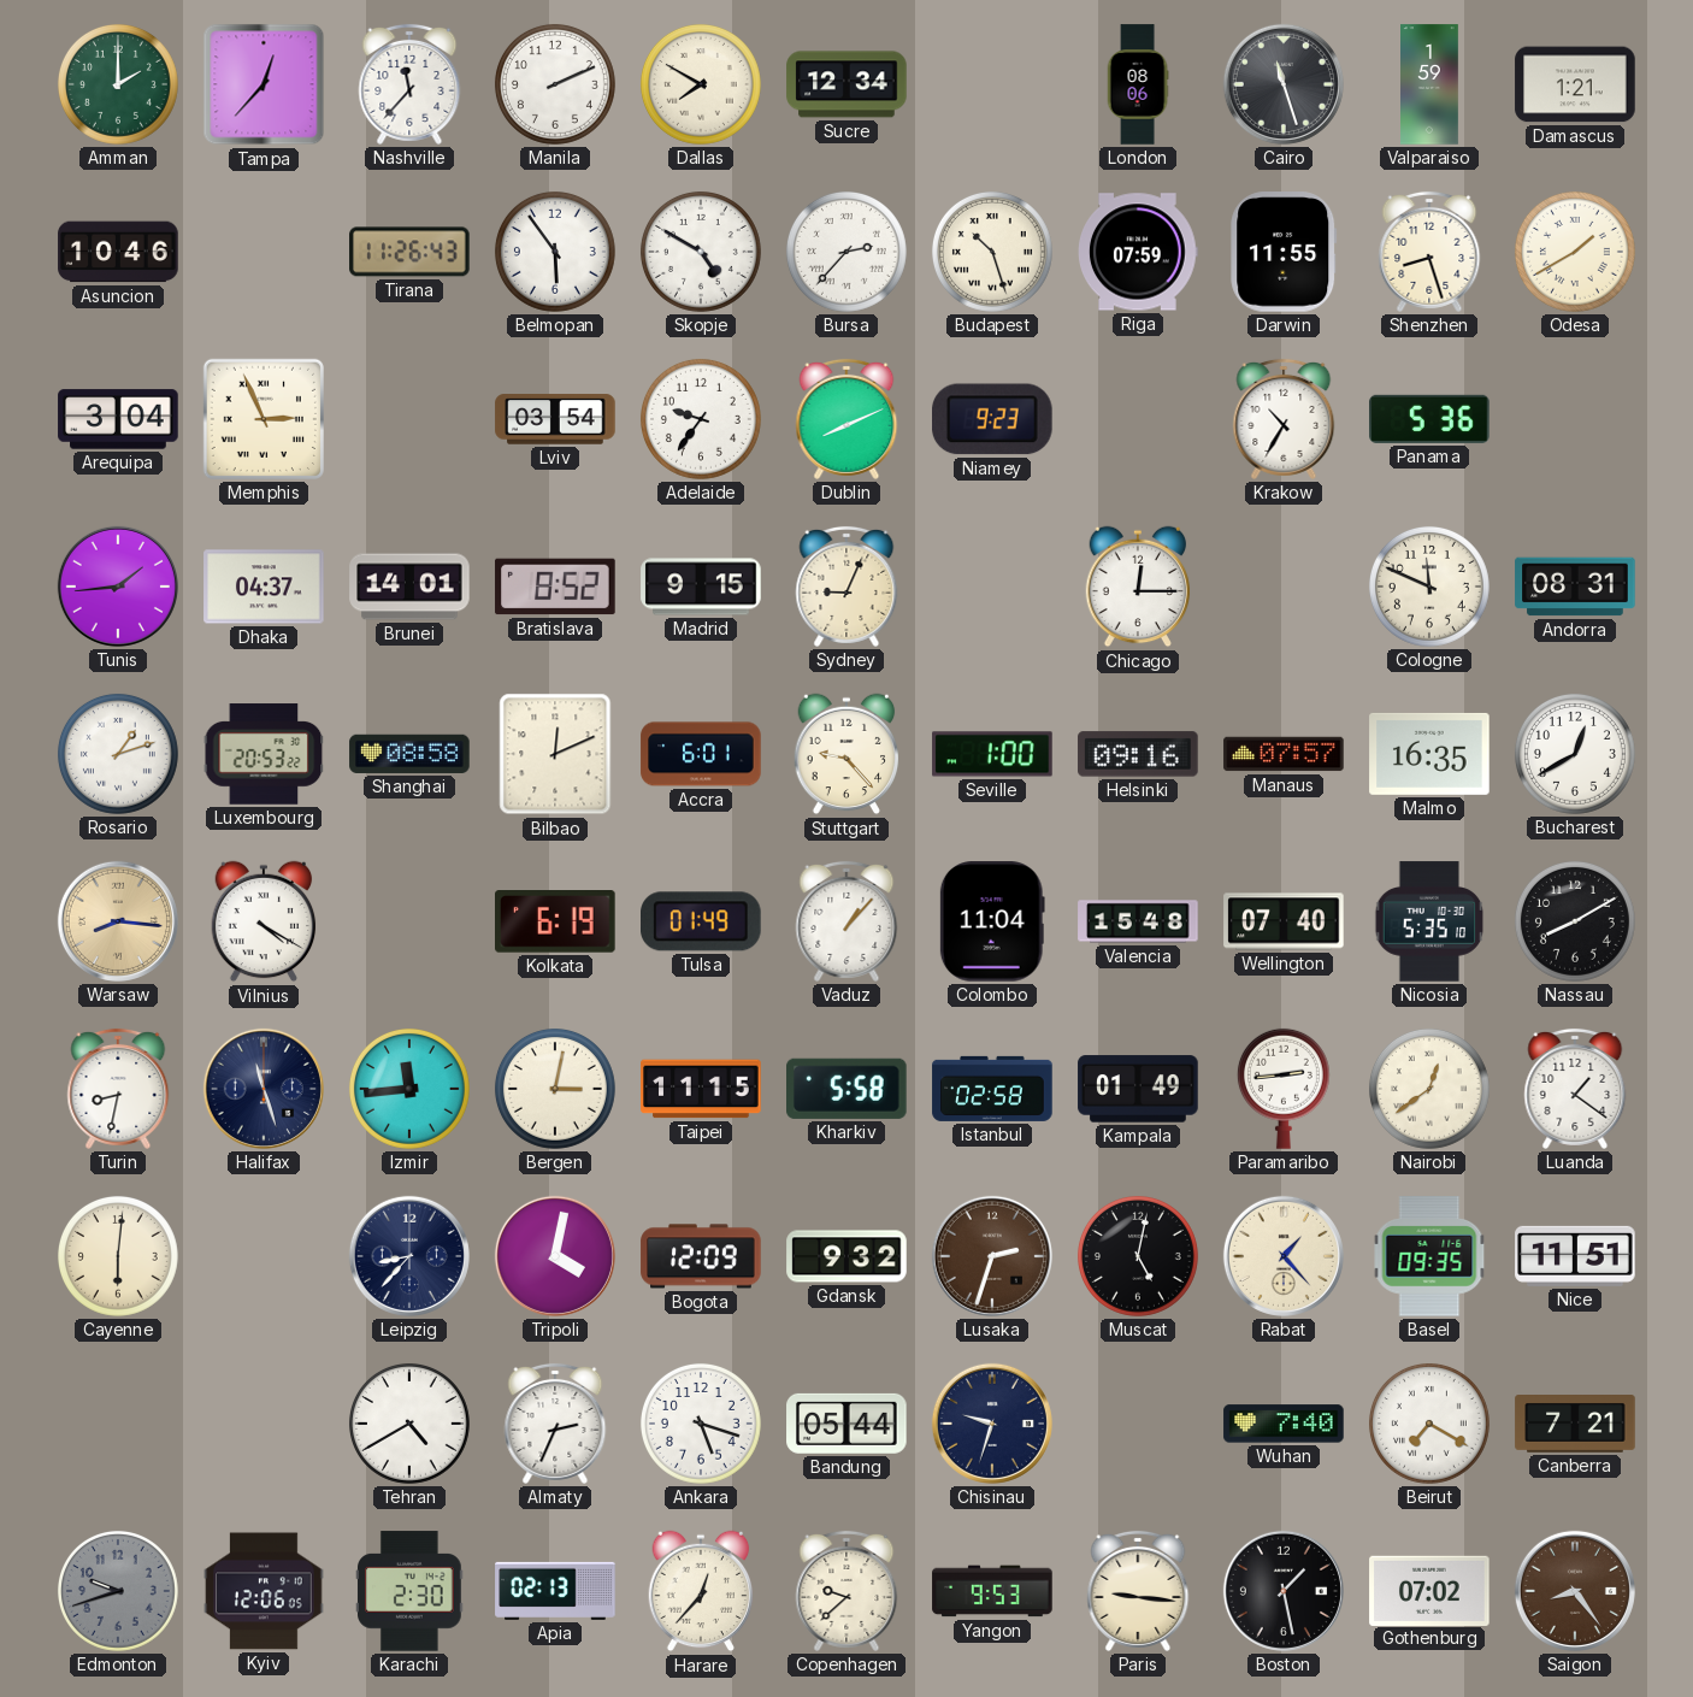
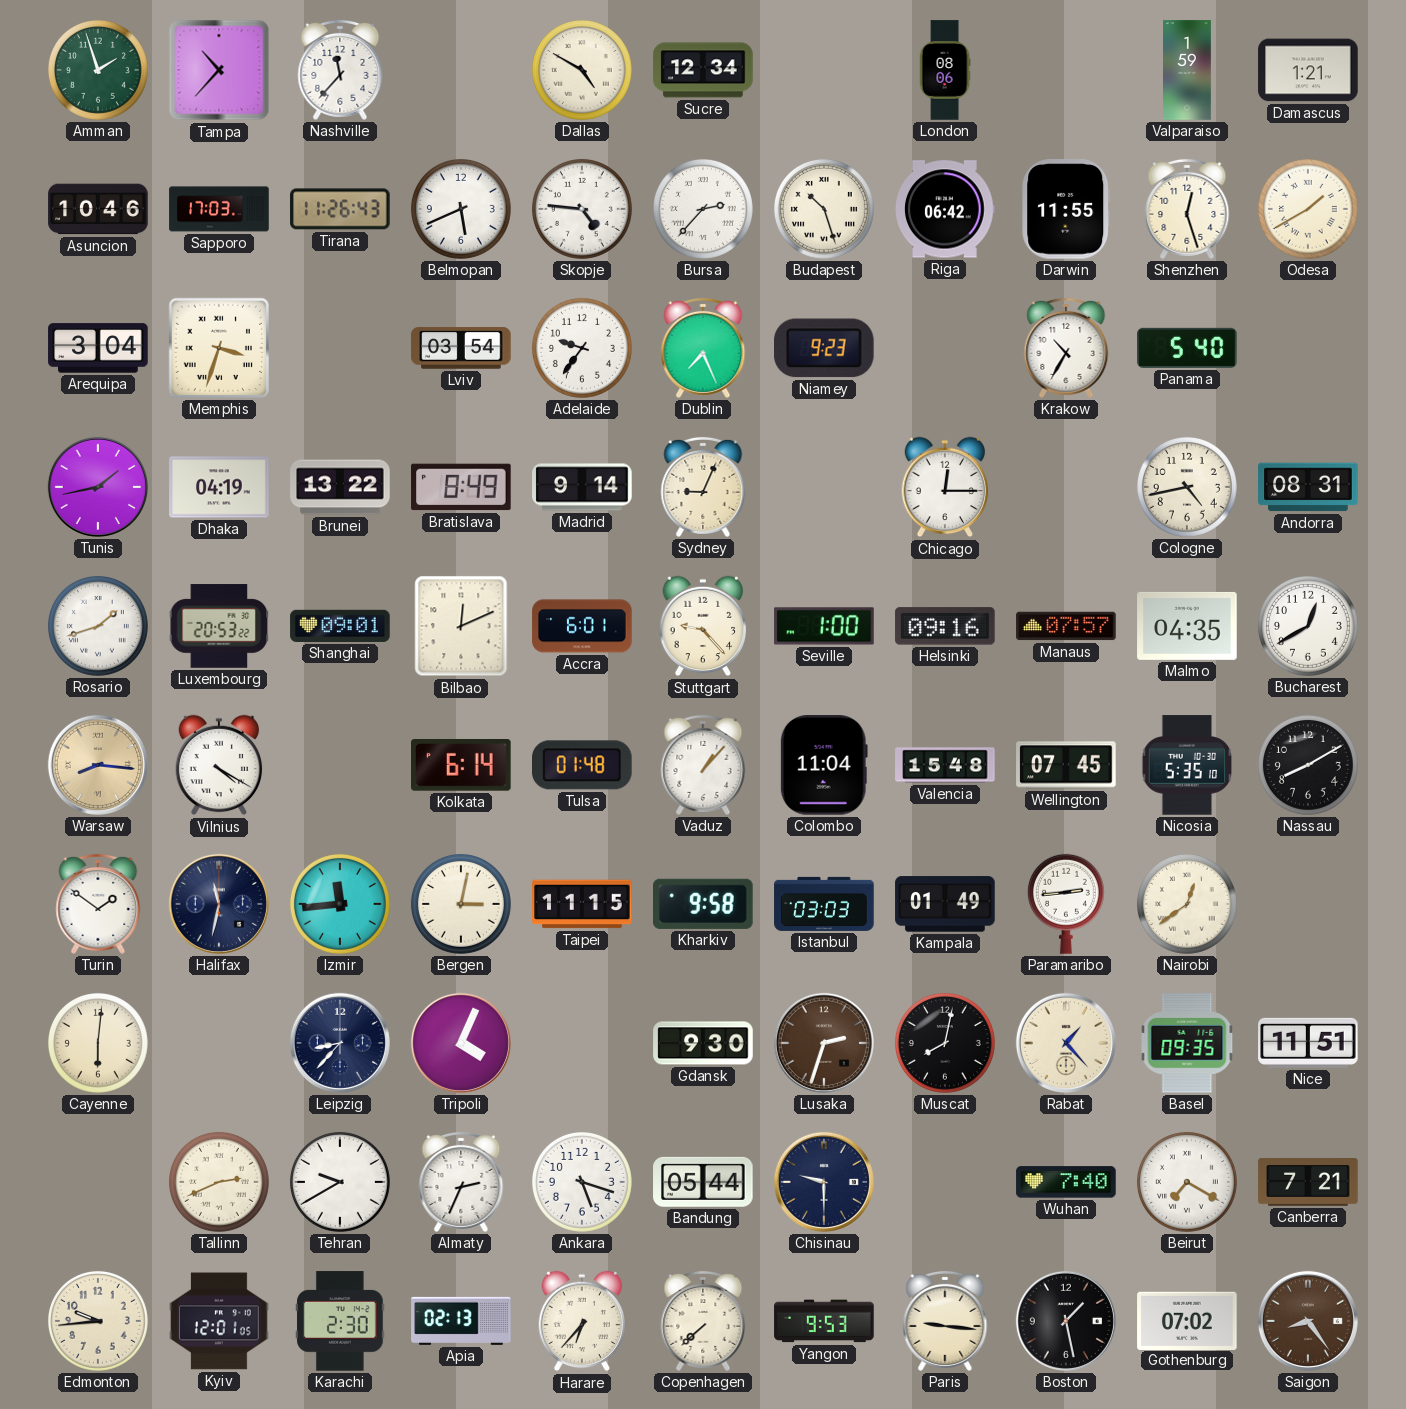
Amman: 2:00 -> 1:57
Tampa: 12:37 -> 10:37
Manila: 2:11 -> none
Dallas: 7:50 -> 4:50
Cairo: 11:27 -> none
Sapporo: none -> 17:03
Belmopan: 5:54 -> 5:41
Skopje: 4:50 -> 4:46
Riga: 07:59 -> 06:42
Shenzhen: 8:27 -> 12:27
Memphis: 2:56 -> 3:33
Dublin: 8:11 -> 7:26
Panama: 5:36 -> 5:40
Tunis: 1:44 -> 1:43
Dhaka: 04:37 -> 04:19
Brunei: 14:01 -> 13:22
Bratislava: 8:52 -> 8:49
Madrid: 9:15 -> 9:14
Cologne: 11:49 -> 4:43
Rosario: 1:12 -> 1:42
Shanghai: 08:58 -> 09:01
Malmo: 16:35 -> 04:35
Kolkata: 6:19 -> 6:14
Tulsa: 01:49 -> 01:48
Wellington: 07:40 -> 07:45
Turin: 8:32 -> 1:51
Halifax: 11:27 -> 11:32
Kharkiv: 5:58 -> 9:58
Istanbul: 02:58 -> 03:03
Luanda: 1:21 -> none
Tripoli: 4:02 -> 4:04
Bogota: 12:09 -> none
Gdansk: 9:32 -> 9:30
Muscat: 5:02 -> 8:02
Tallinn: none -> 2:41
Tehran: 4:40 -> 9:40
Chisinau: 9:33 -> 9:30
Edmonton: 9:42 -> 9:44
Edmonton dial: grey -> cream
Kyiv: 12:06 -> 12:01
Harare: 12:37 -> 6:37
Copenhagen: 9:38 -> 7:38
